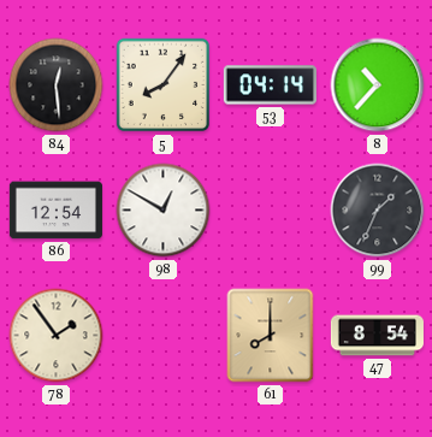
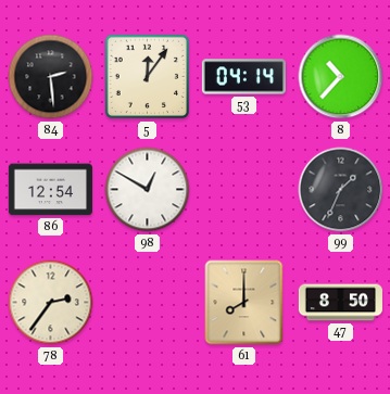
84: 12:29 -> 2:29
5: 8:06 -> 12:06
78: 1:54 -> 2:36
47: 8:54 -> 8:50
